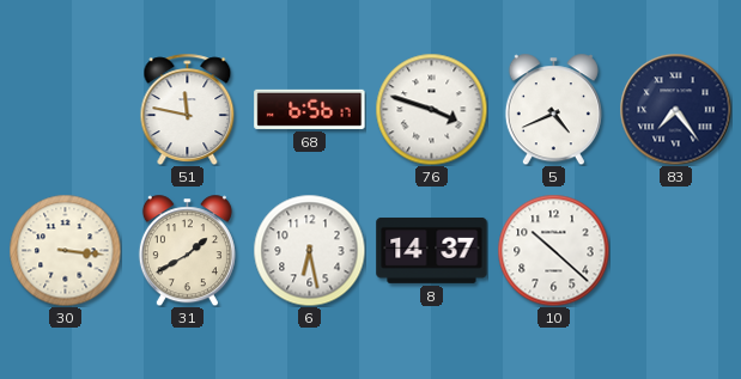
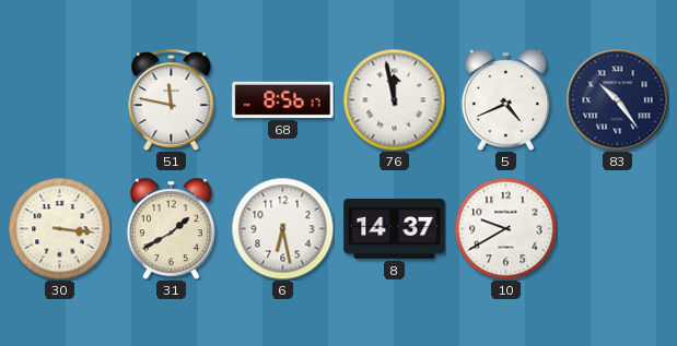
68: 6:56 -> 8:56
76: 3:48 -> 11:58
83: 7:24 -> 10:24
10: 10:22 -> 9:40
